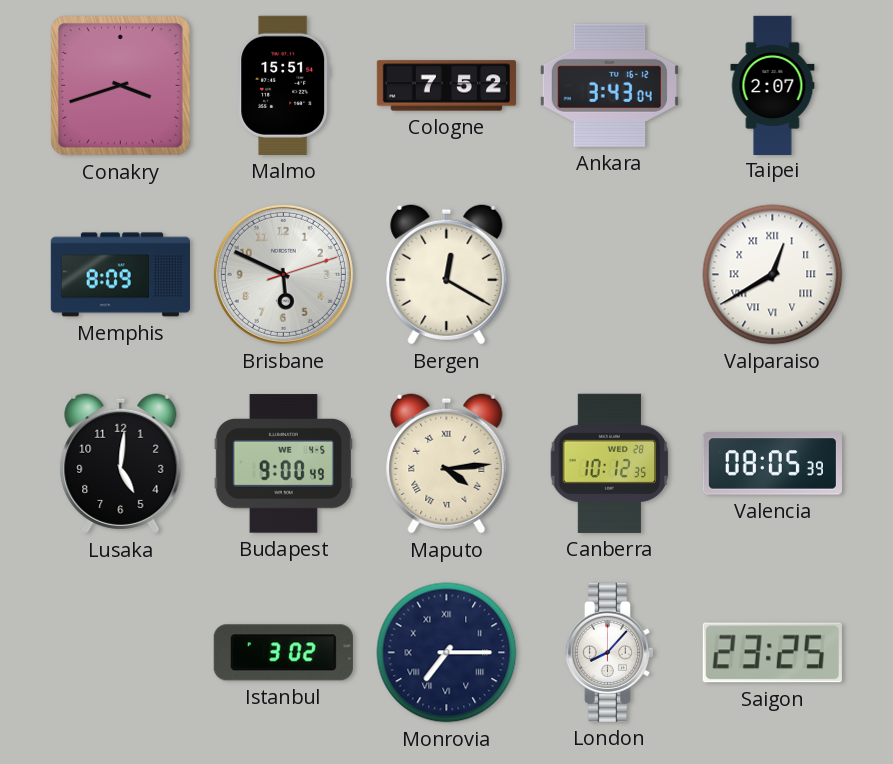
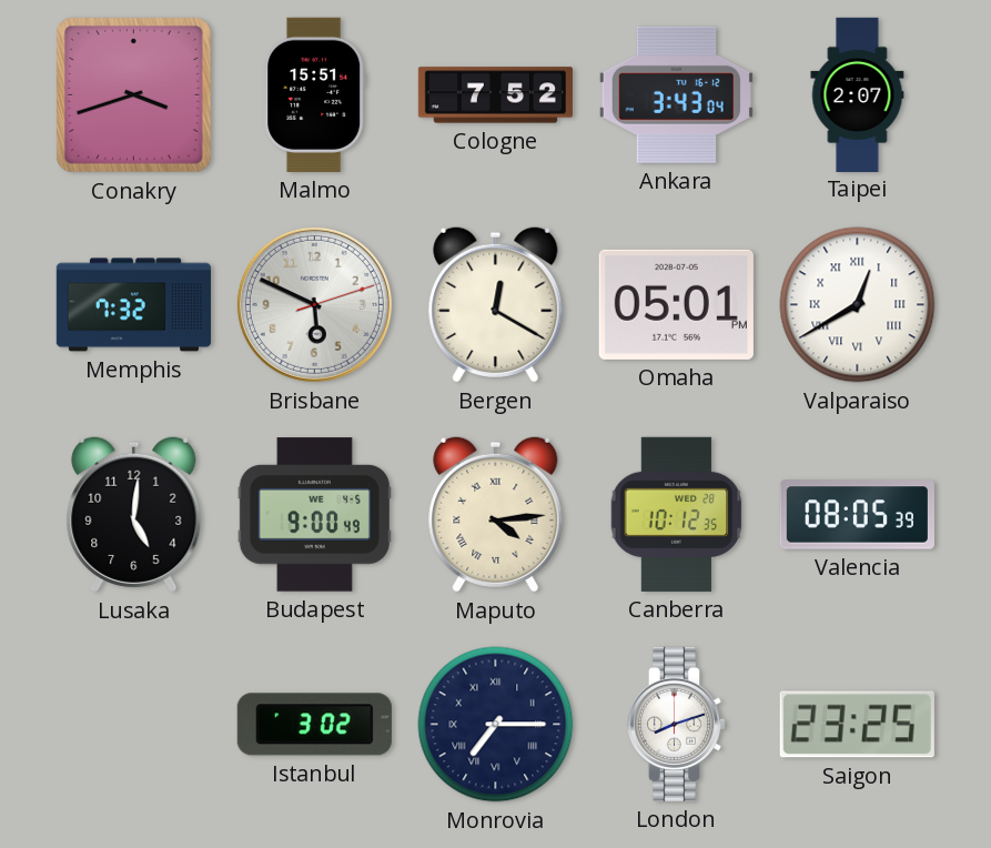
Memphis: 8:09 -> 7:32
Omaha: none -> 05:01
London: 8:07 -> 8:12
